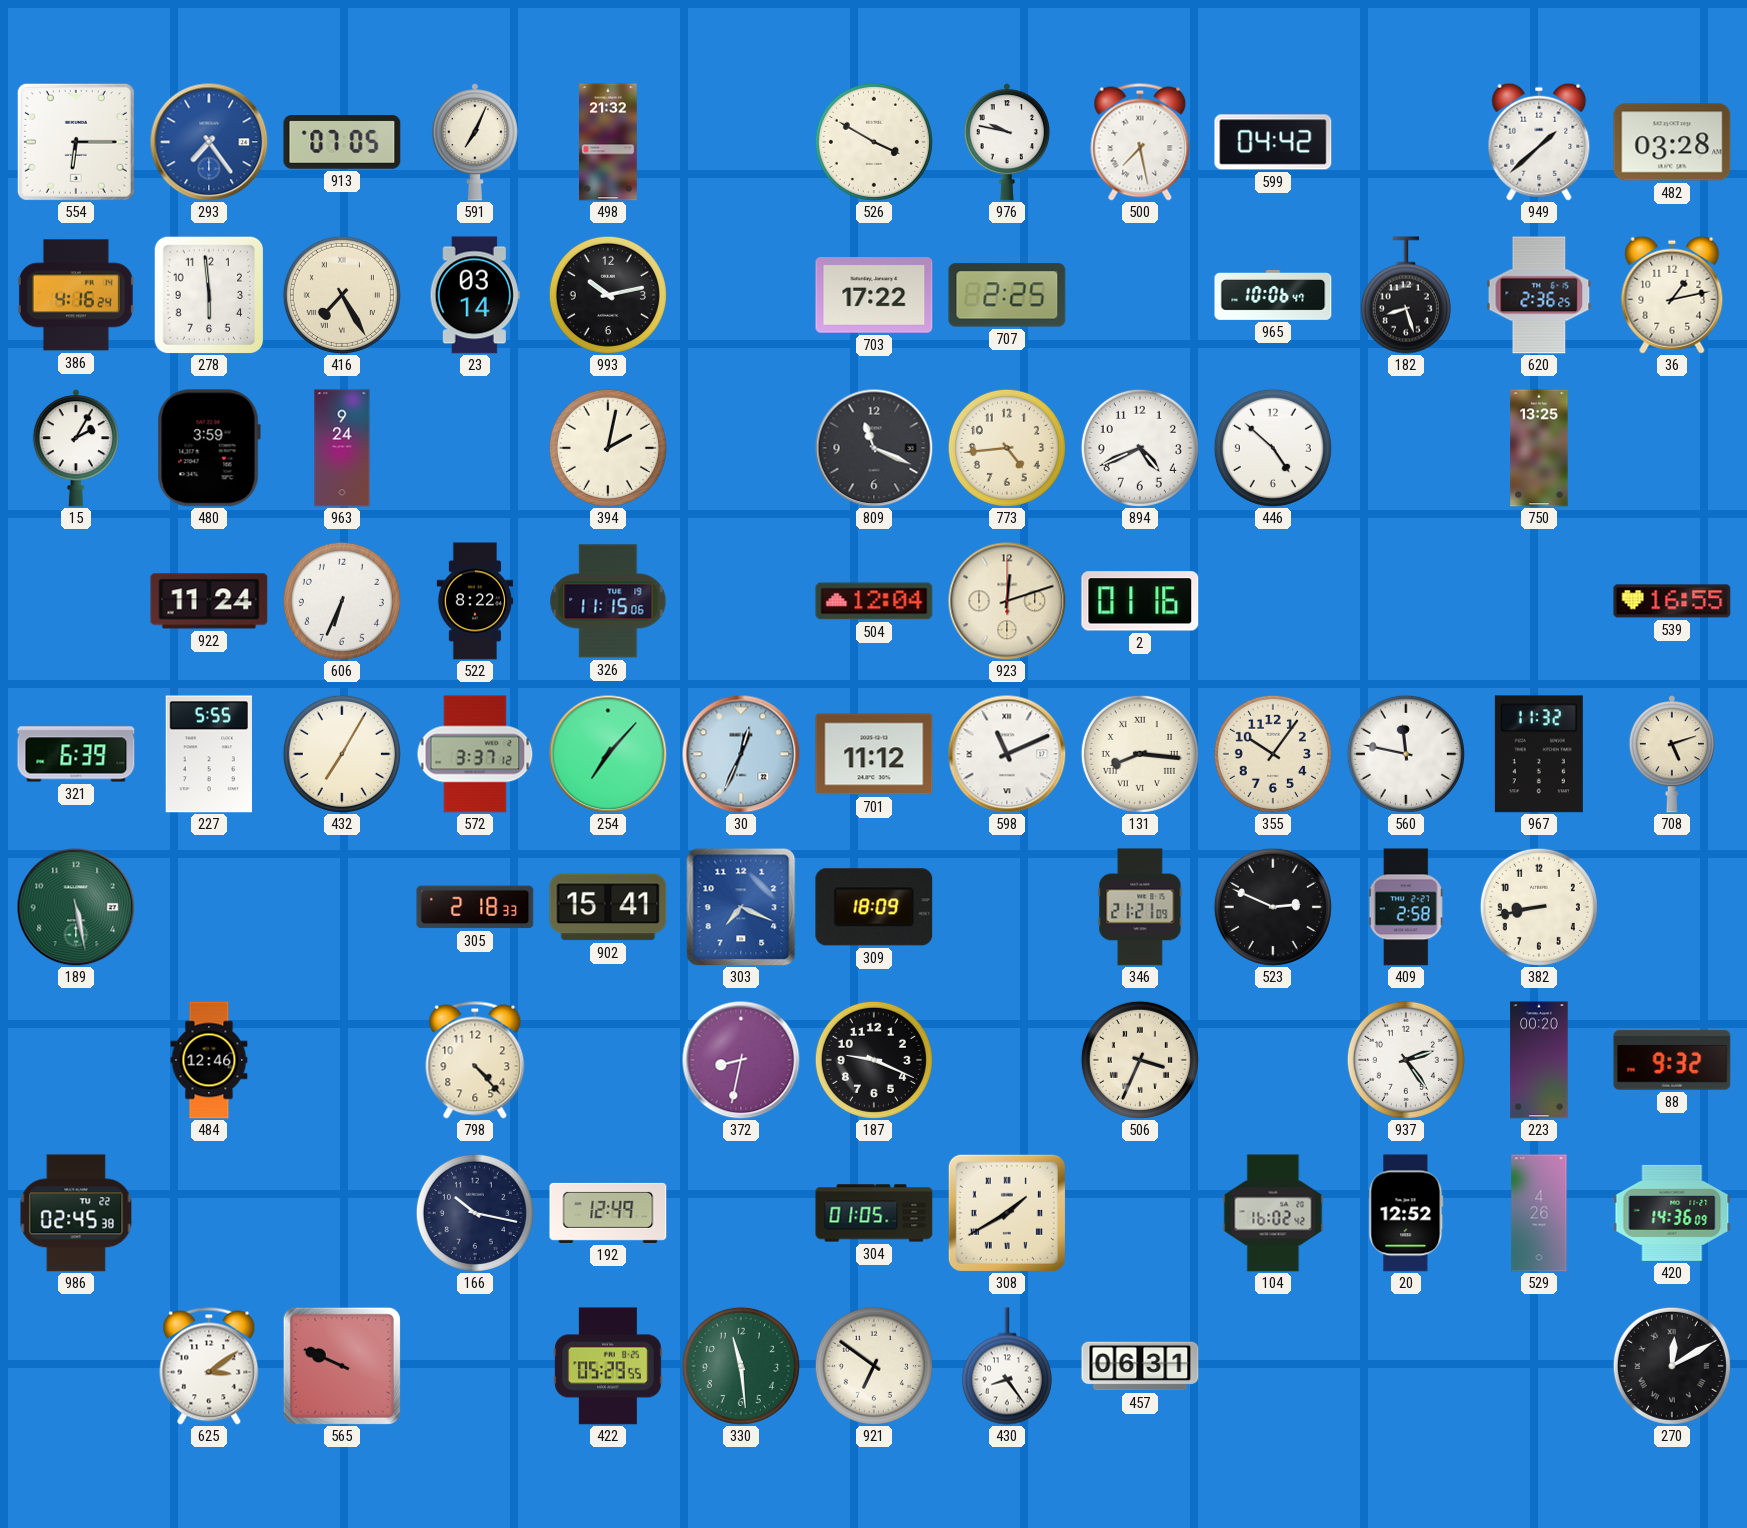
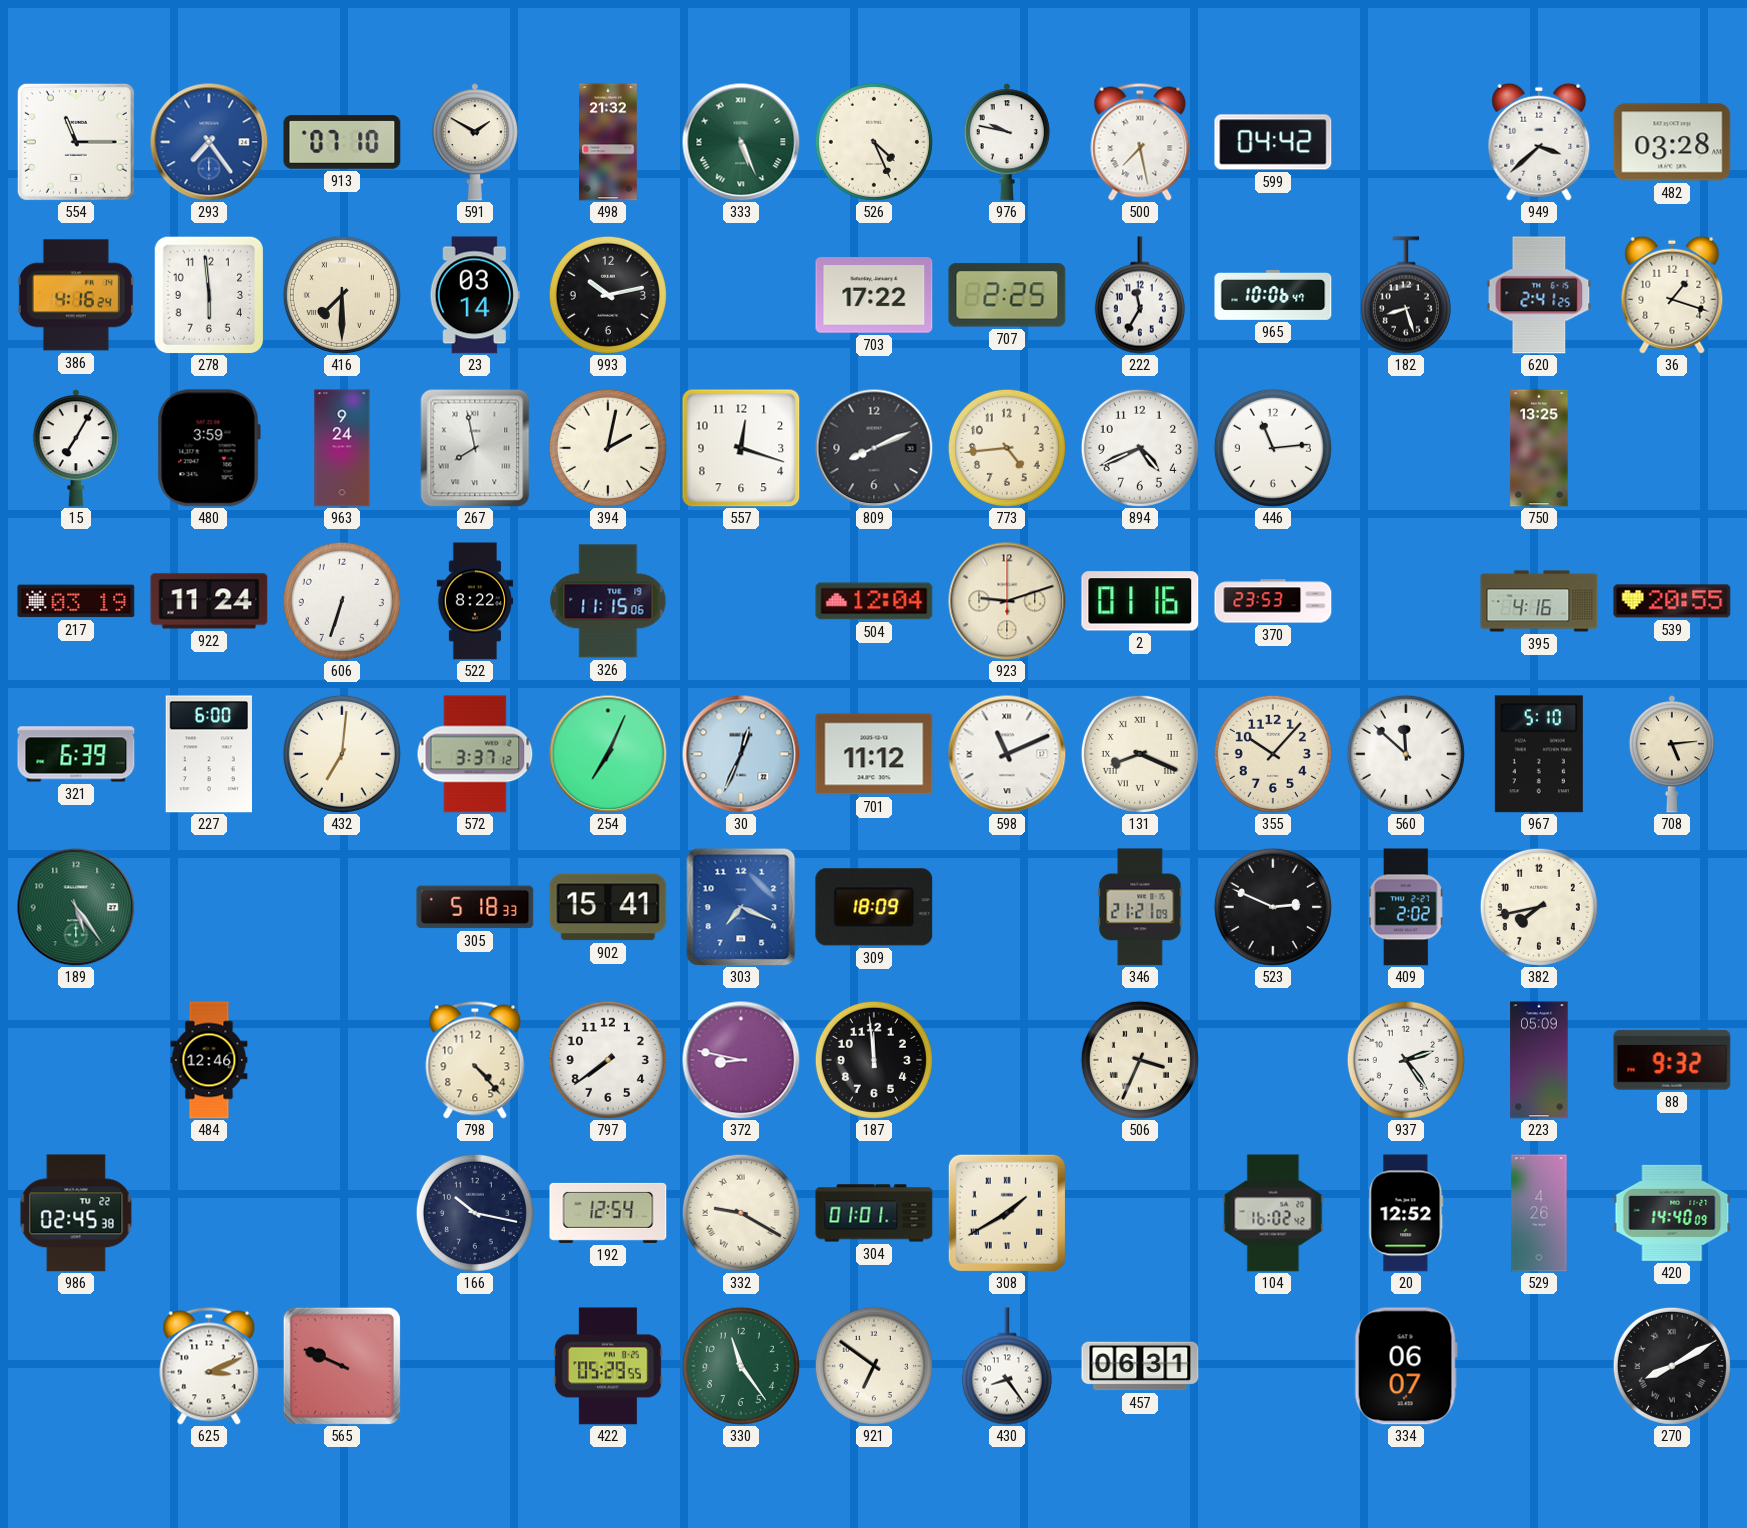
554: 6:15 -> 11:15
913: 07:05 -> 07:10
591: 7:04 -> 1:50
333: none -> 5:26
526: 3:50 -> 4:26
949: 1:38 -> 3:38
416: 7:25 -> 7:30
222: none -> 11:35
620: 2:36 -> 2:41
36: 1:13 -> 1:18
15: 2:05 -> 7:05
267: none -> 7:58
557: none -> 12:18
809: 11:19 -> 8:11
446: 4:52 -> 11:14
217: none -> 03:19
606: 6:34 -> 6:33
923: 12:12 -> 9:12
370: none -> 23:53
395: none -> 4:16
539: 16:55 -> 20:55
227: 5:55 -> 6:00
432: 7:05 -> 7:01
254: 7:07 -> 7:04
131: 8:16 -> 8:19
355: 10:06 -> 10:07
560: 11:47 -> 11:52
967: 11:32 -> 5:10
708: 5:12 -> 5:14
189: 5:28 -> 5:24
305: 2:18 -> 5:18
409: 2:58 -> 2:02
382: 8:43 -> 7:43
797: none -> 7:39
372: 8:32 -> 8:47
187: 9:19 -> 11:59
223: 00:20 -> 05:09
192: 12:49 -> 12:54
332: none -> 9:20
304: 01:05 -> 01:01
420: 14:36 -> 14:40
625: 3:09 -> 3:11
330: 11:29 -> 11:24
334: none -> 06:07
270: 12:10 -> 8:10
